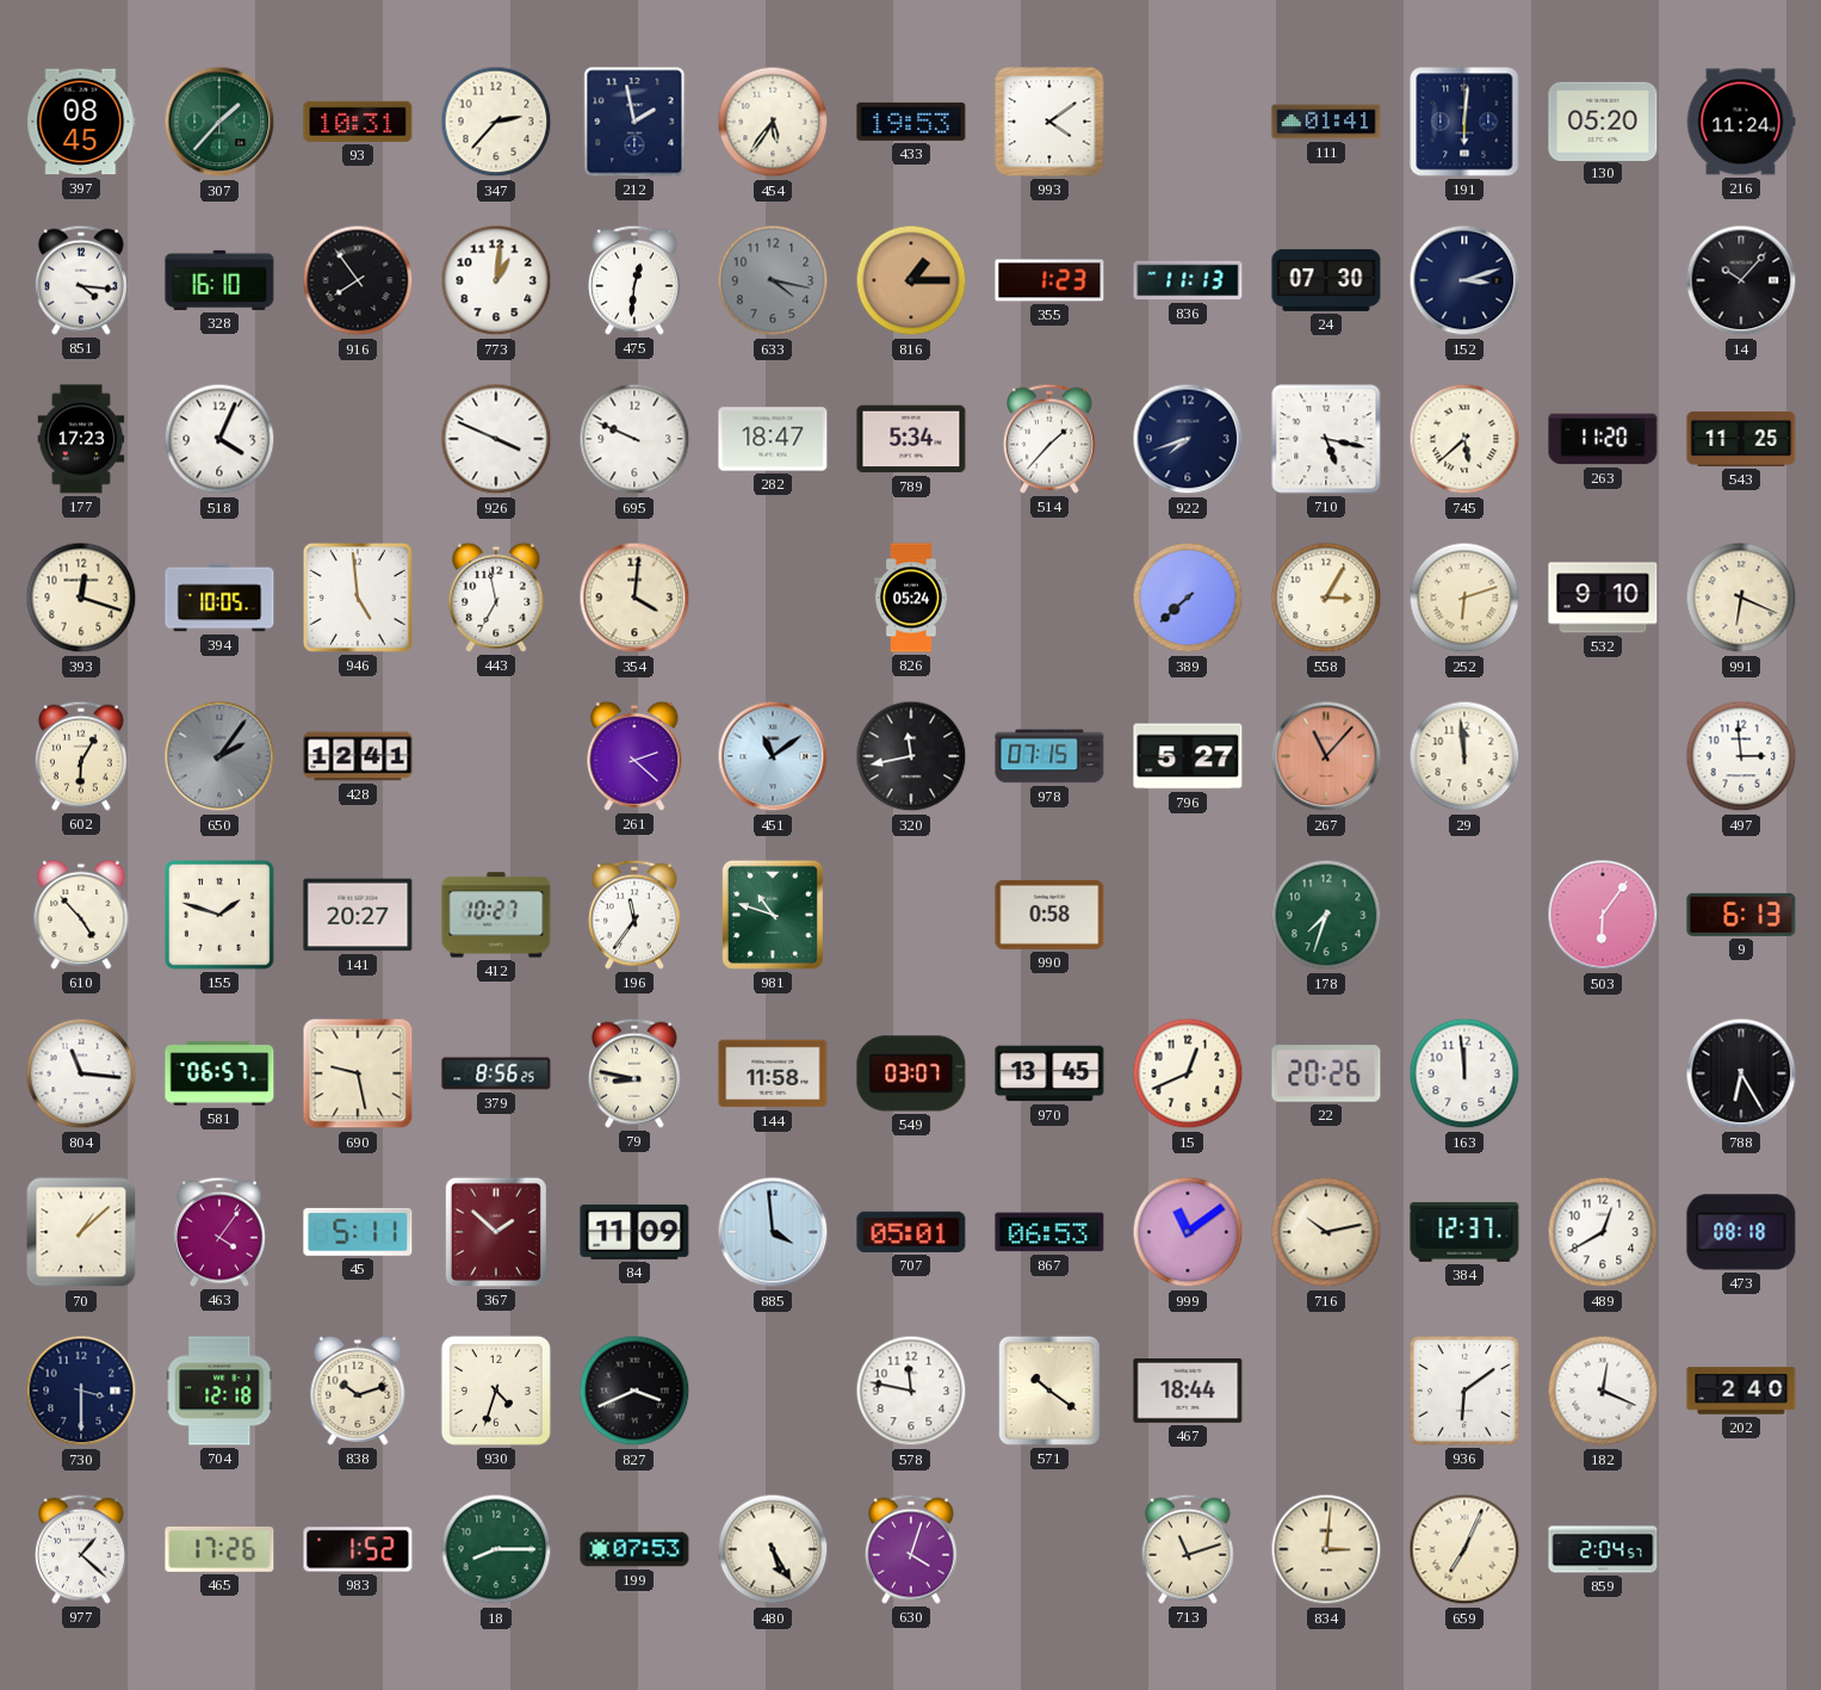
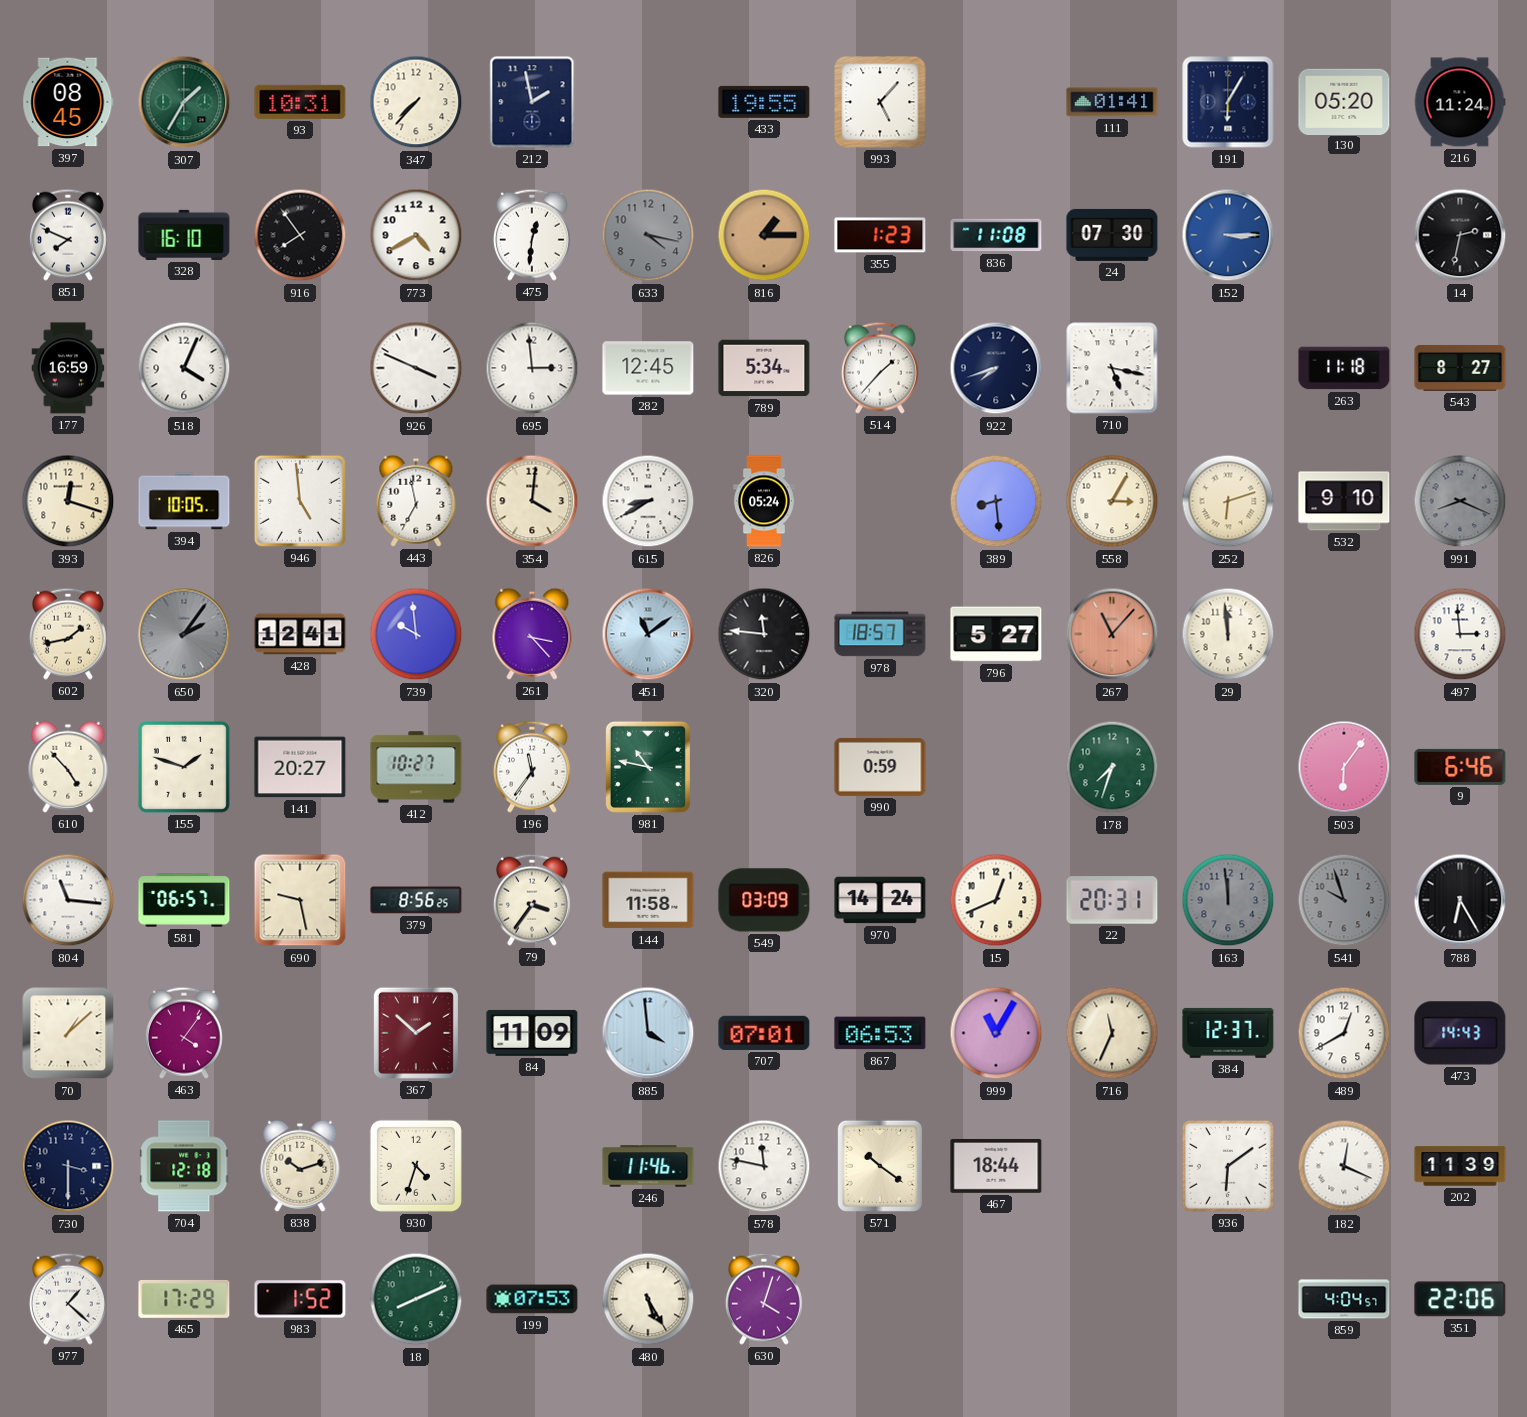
307: 1:37 -> 1:35
347: 2:37 -> 7:37
454: 5:36 -> none
433: 19:53 -> 19:55
993: 4:09 -> 5:07
191: 6:01 -> 6:05
851: 4:16 -> 7:49
773: 1:01 -> 4:40
836: 11:13 -> 11:08
152: 3:12 -> 3:15
152 dial: navy -> blue
14: 10:07 -> 2:32
177: 17:23 -> 16:59
695: 9:49 -> 2:59
282: 18:47 -> 12:45
745: 5:38 -> none
263: 11:20 -> 11:18
543: 11:25 -> 8:27
615: none -> 8:40
389: 7:38 -> 8:29
991: 6:19 -> 8:19
991 dial: cream -> grey
602: 6:05 -> 1:43
739: none -> 9:59
261: 2:22 -> 3:23
320: 11:43 -> 11:46
978: 07:15 -> 18:57
981: 10:48 -> 10:47
990: 0:58 -> 0:59
9: 6:13 -> 6:46
79: 8:47 -> 3:36
549: 03:07 -> 03:09
970: 13:45 -> 14:24
22: 20:26 -> 20:31
163 dial: white -> grey
541: none -> 9:57
45: 5:11 -> none
707: 05:01 -> 07:01
999: 11:09 -> 11:05
716: 10:13 -> 11:34
473: 08:18 -> 14:43
827: 3:41 -> none
246: none -> 11:46
202: 2:40 -> 11:39
465: 17:26 -> 17:29
18: 8:15 -> 8:11
713: 11:12 -> none
834: 3:01 -> none
659: 7:04 -> none
859: 2:04 -> 4:04
351: none -> 22:06
